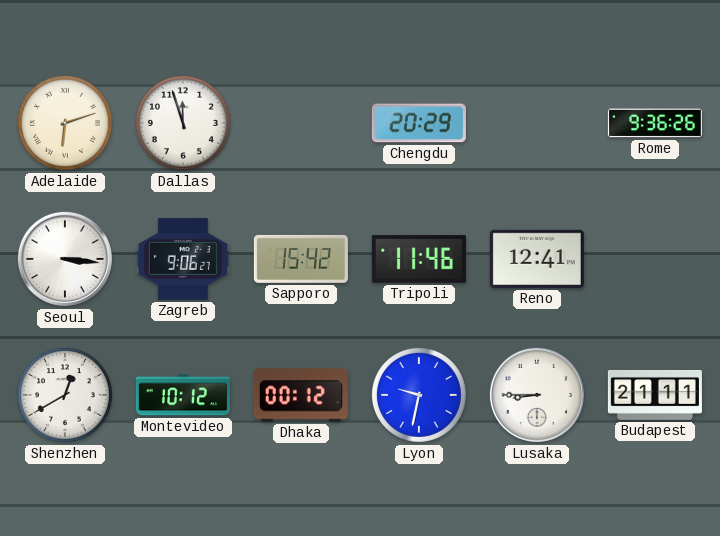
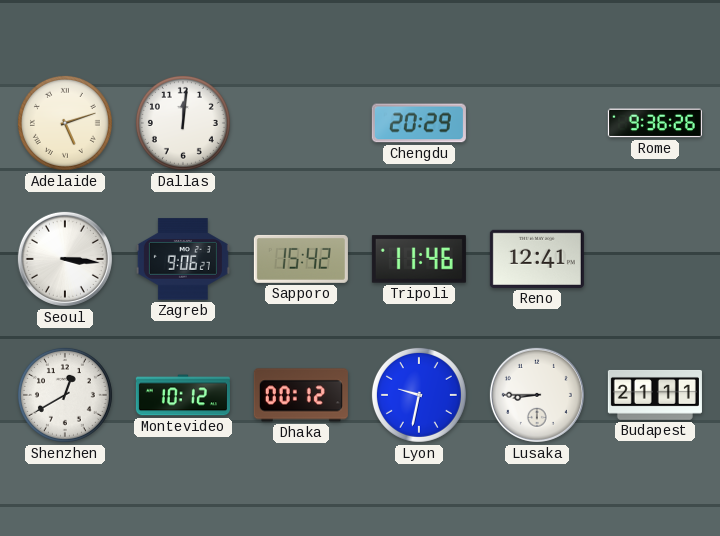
Adelaide: 6:12 -> 5:12
Dallas: 11:57 -> 12:01
